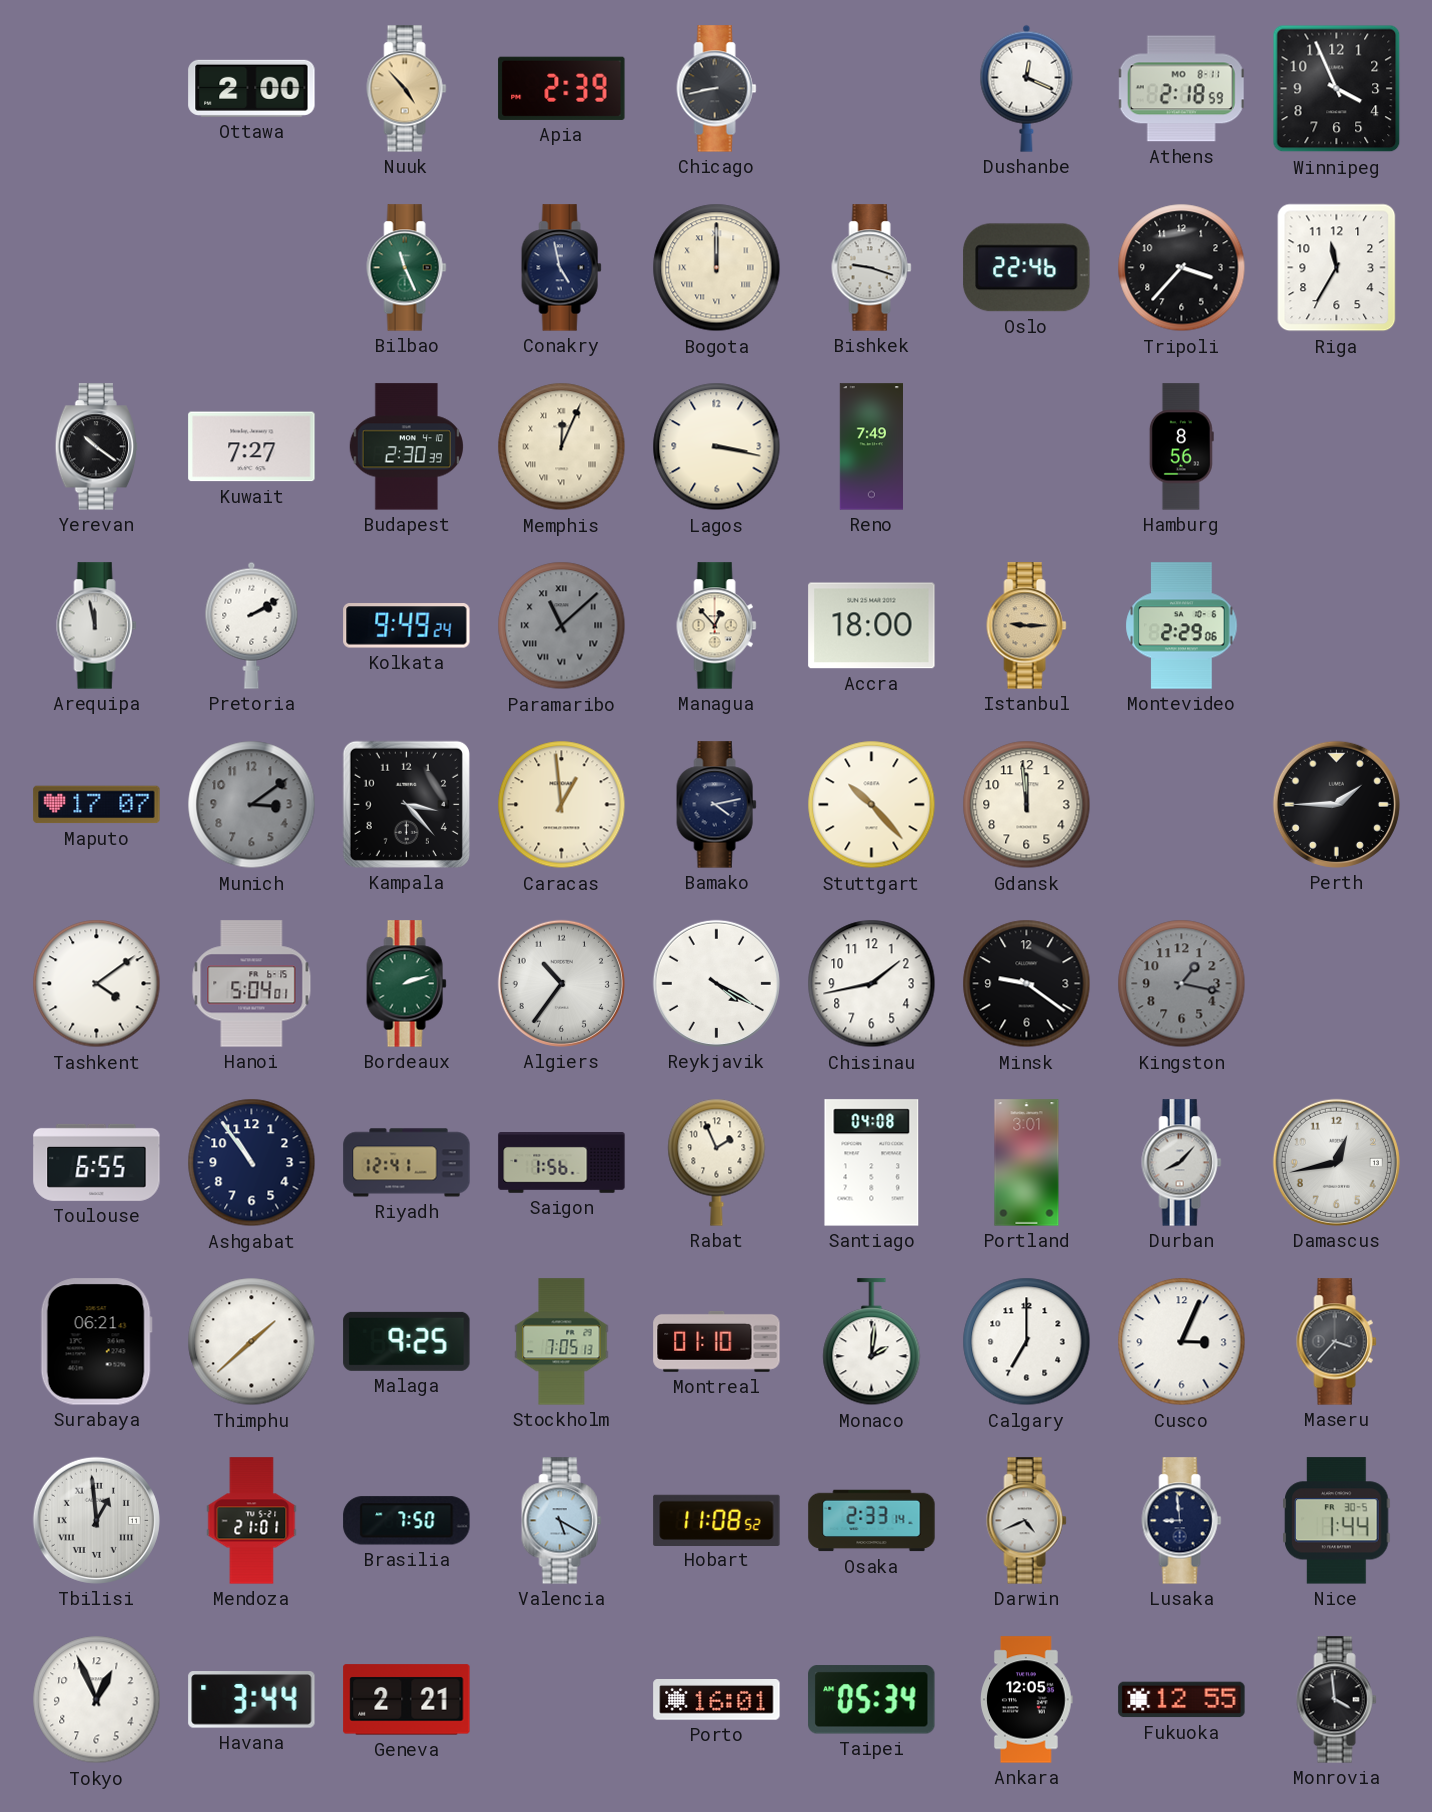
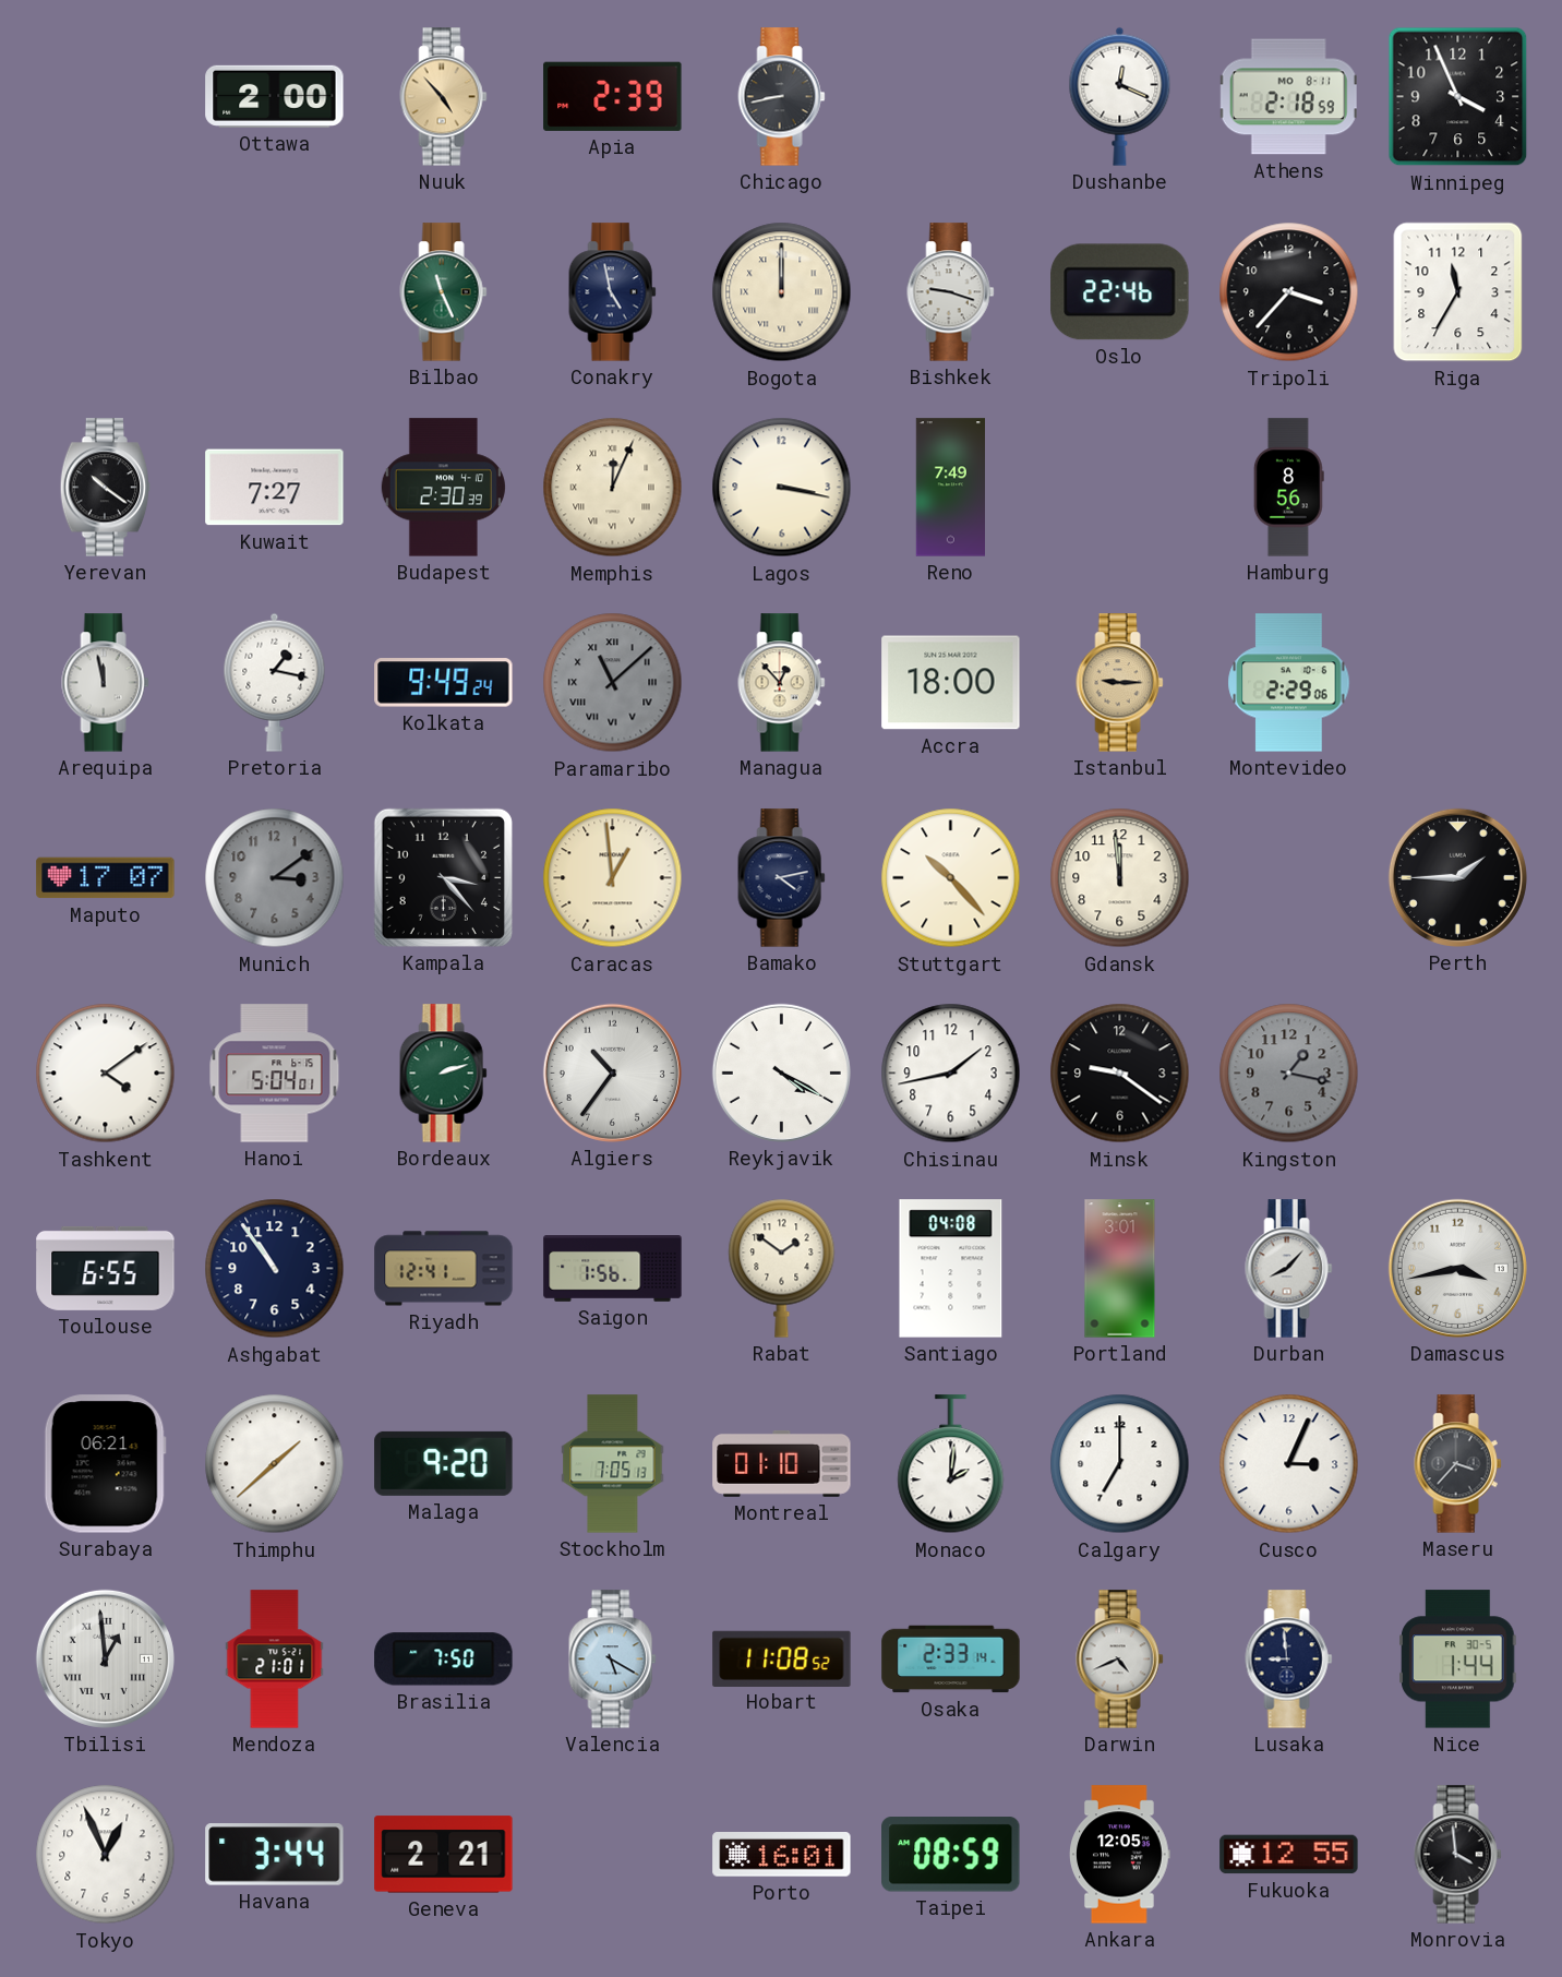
Pretoria: 2:10 -> 1:17
Rabat: 1:56 -> 1:51
Damascus: 12:43 -> 3:43
Malaga: 9:25 -> 9:20
Taipei: 05:34 -> 08:59
